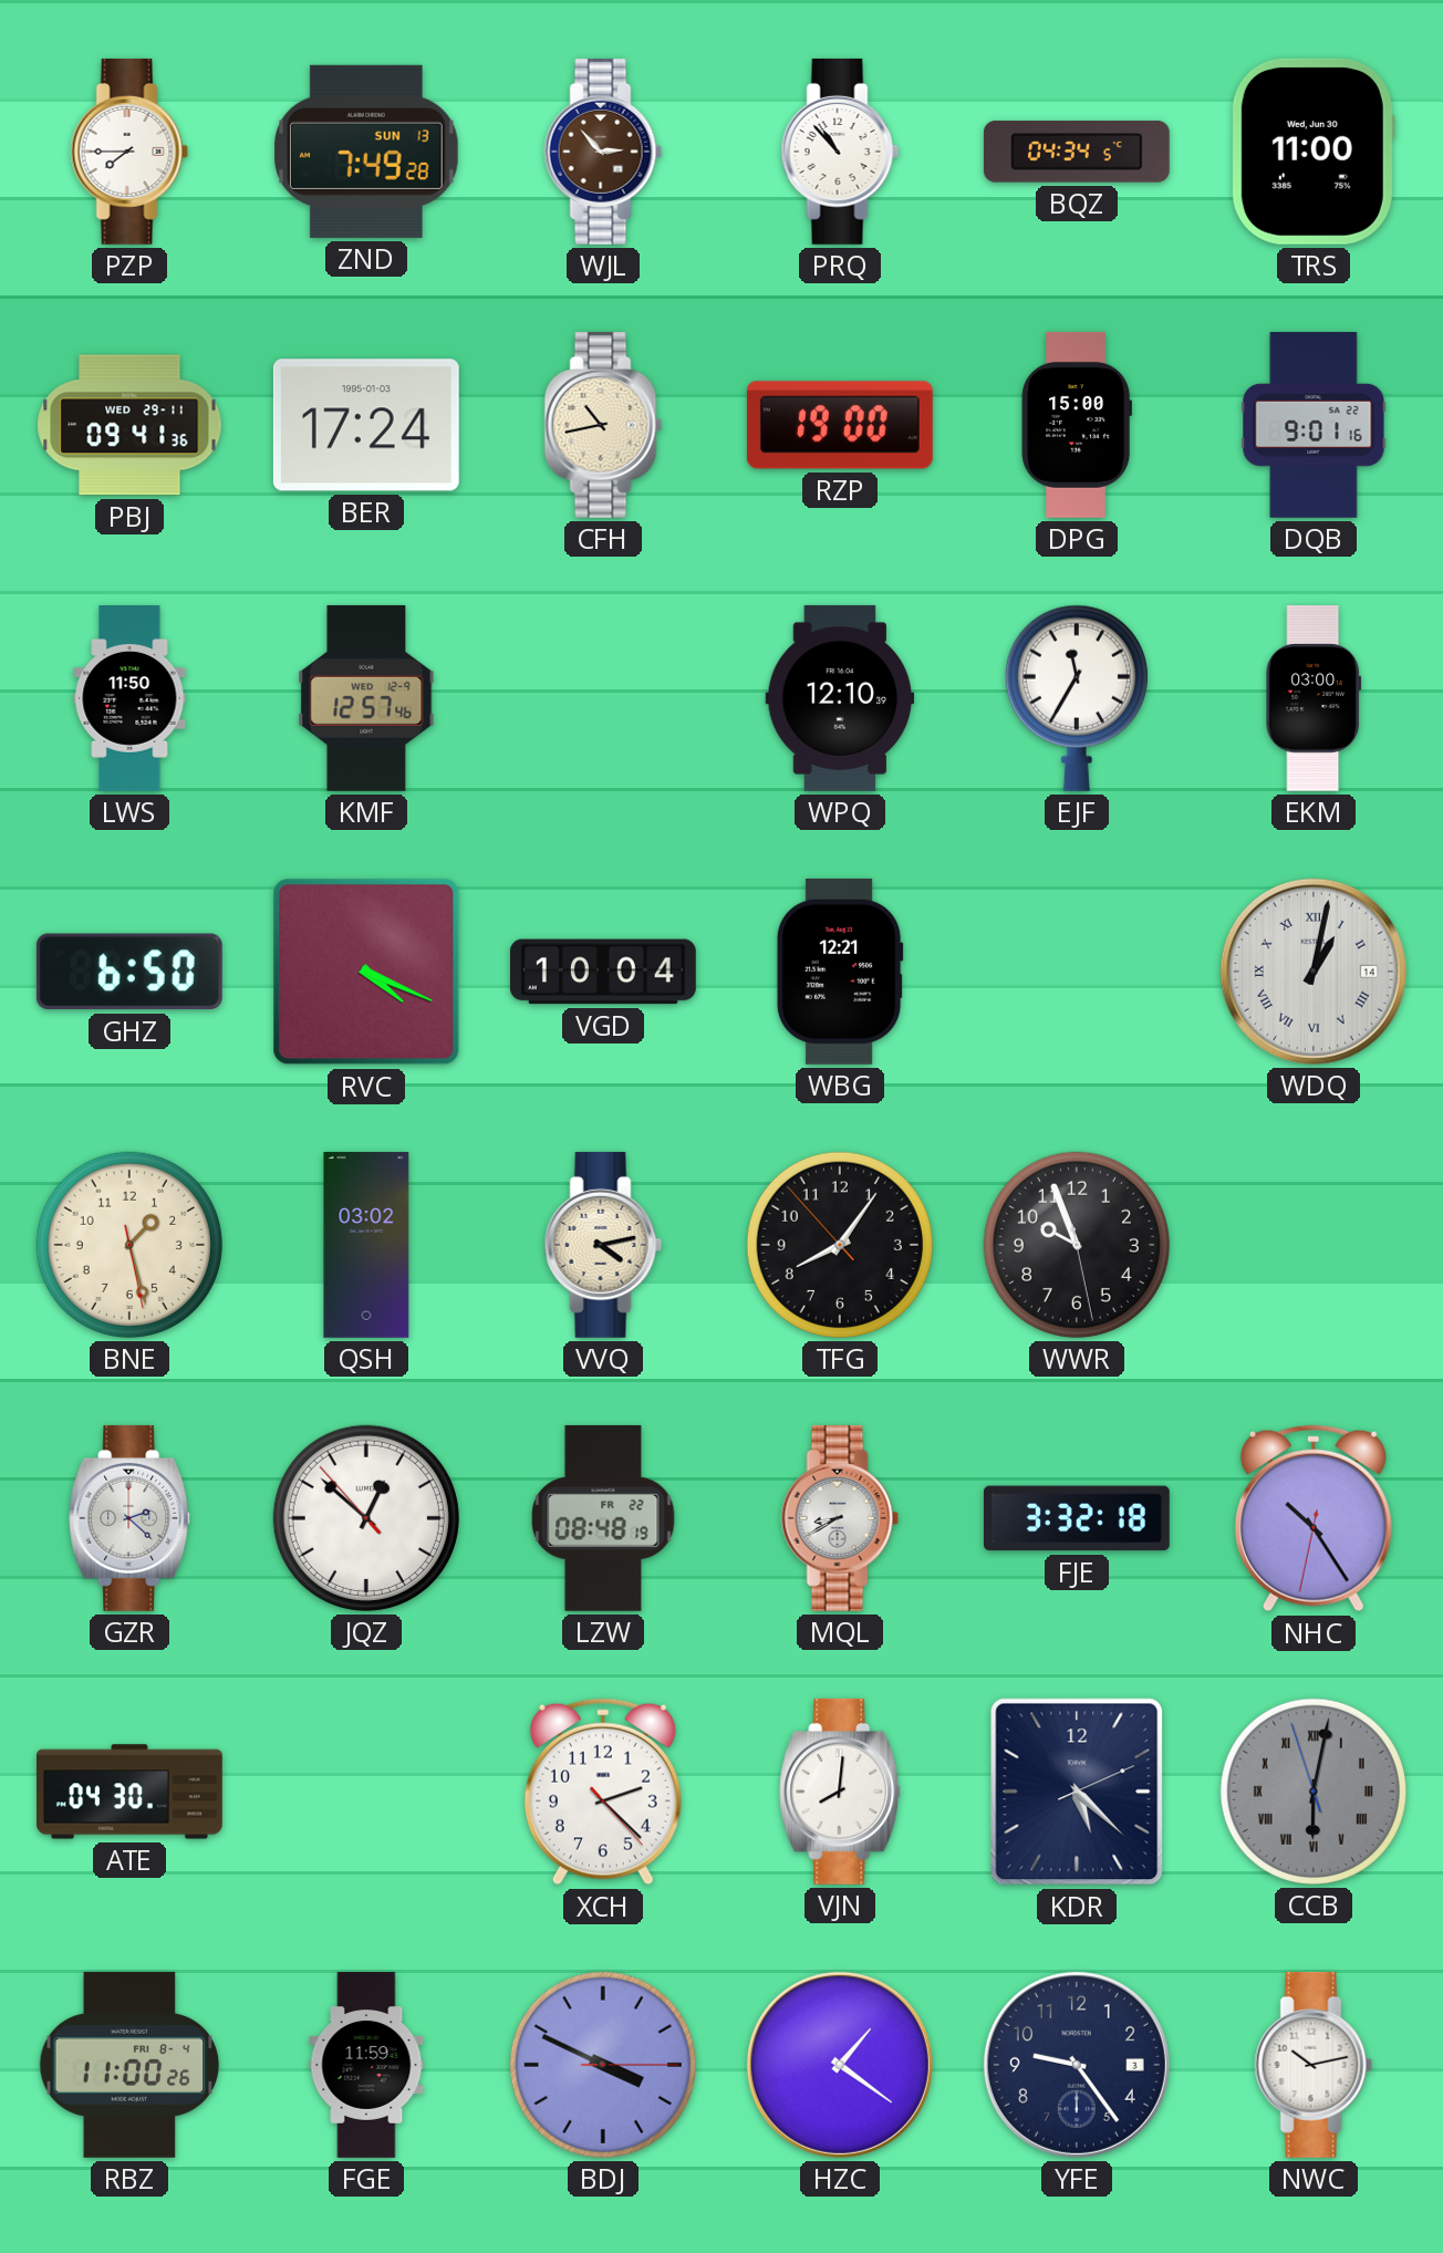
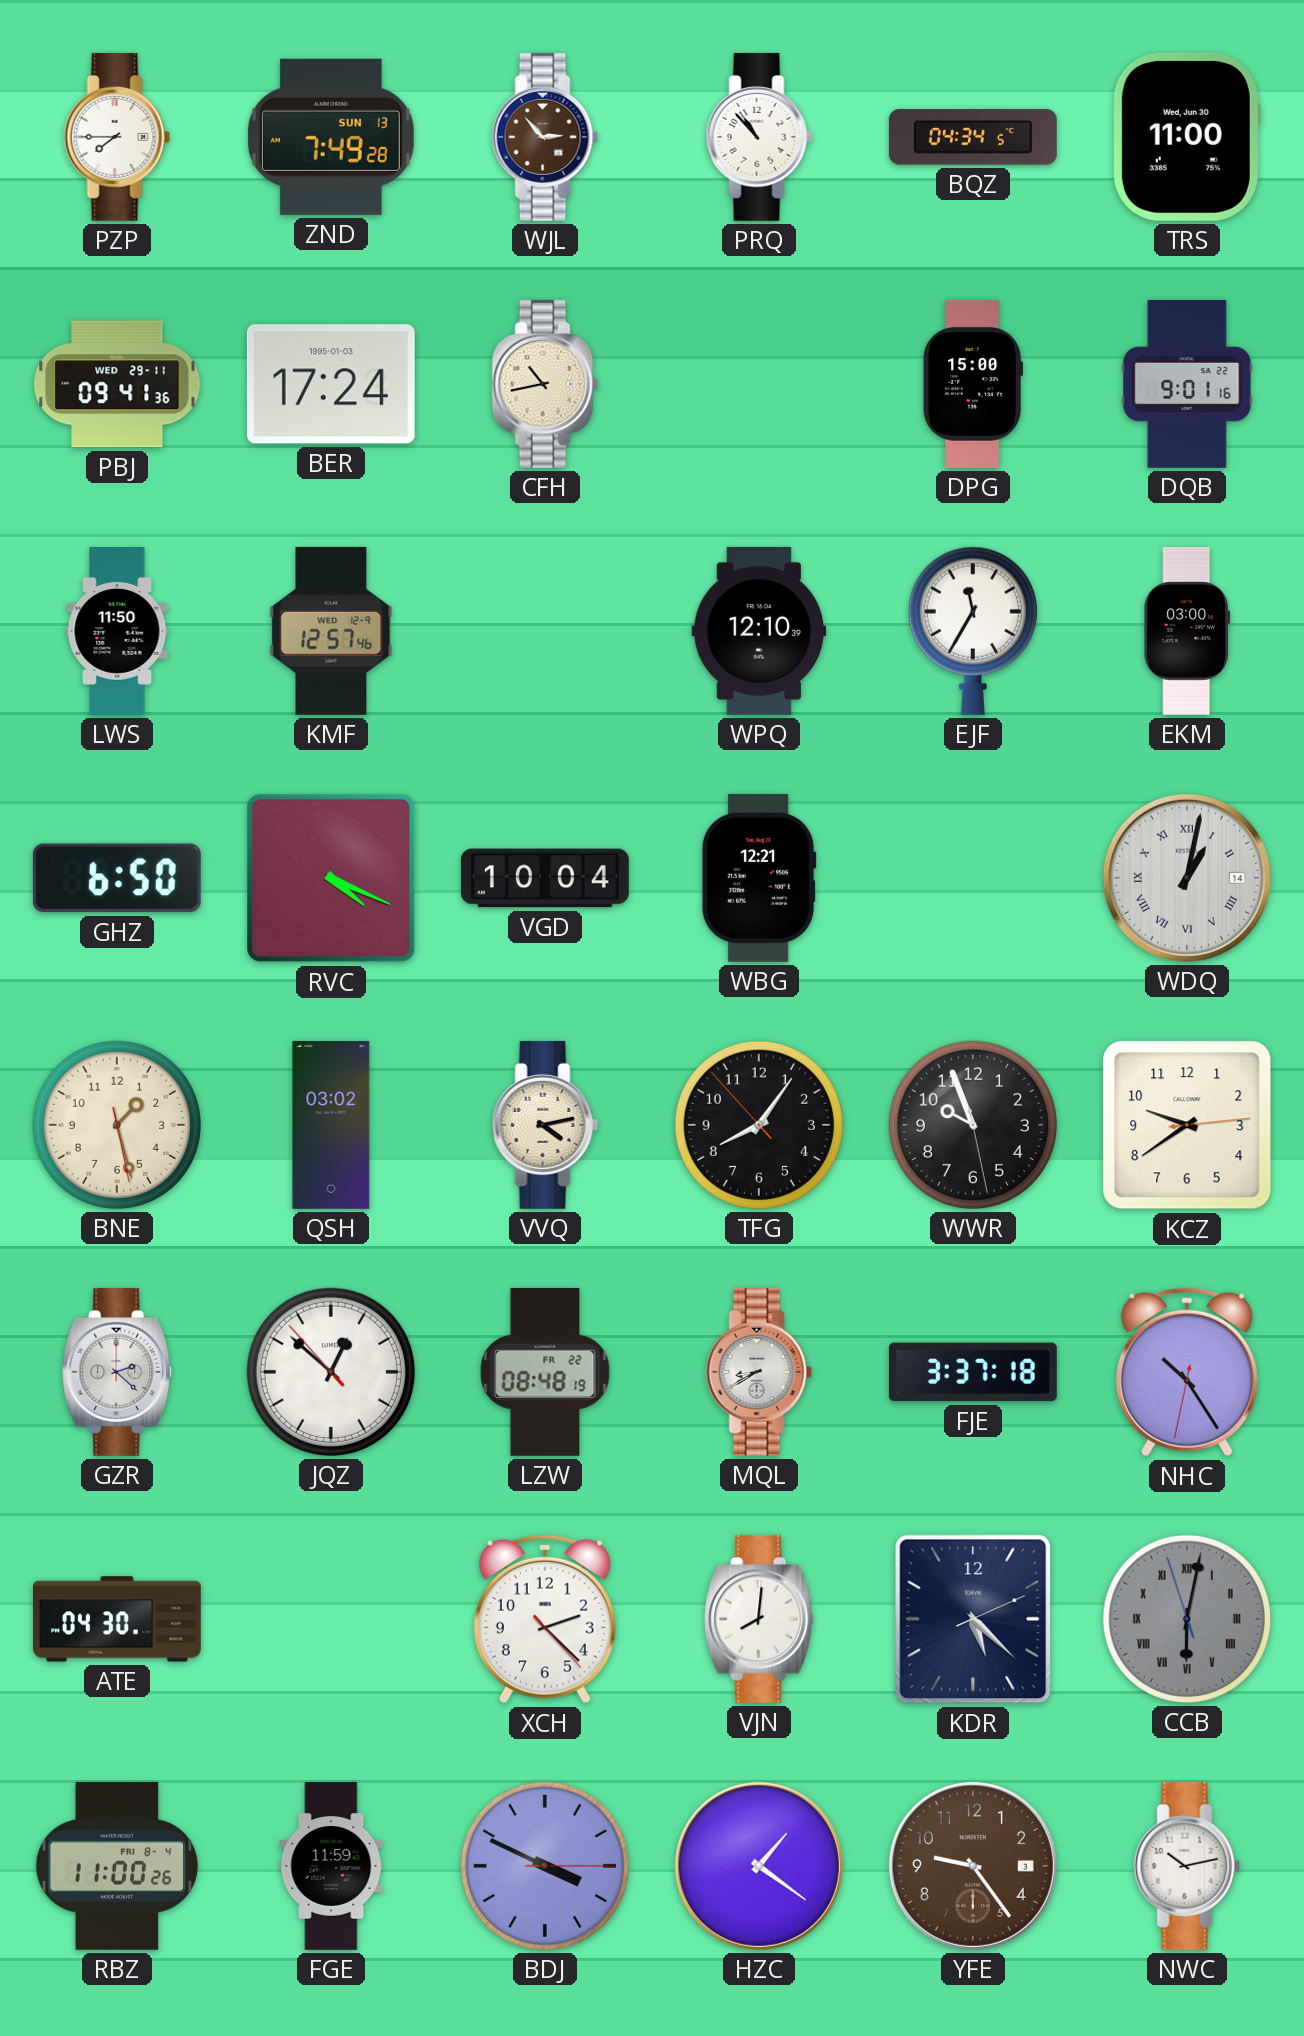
RZP: 19:00 -> none
KCZ: none -> 9:39
FJE: 3:32 -> 3:37
YFE dial: navy -> brown
